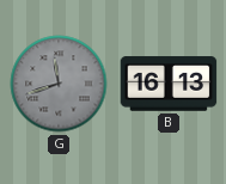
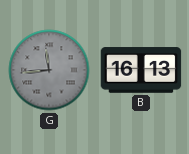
G: 11:42 -> 11:44
